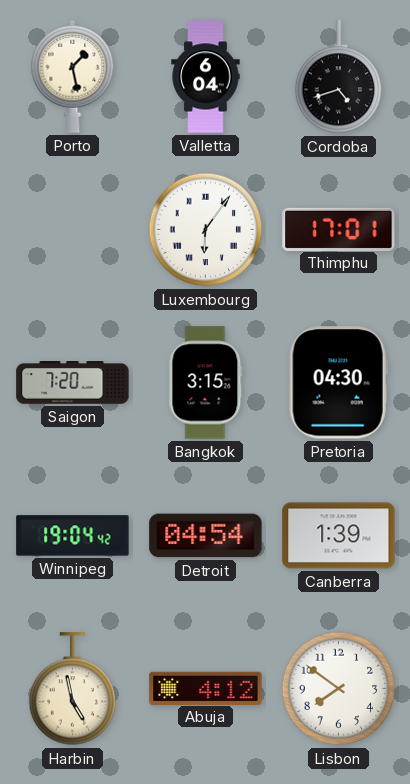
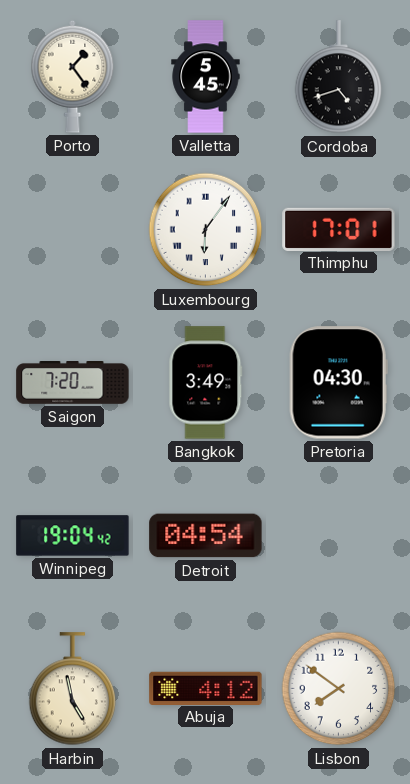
Porto: 1:28 -> 1:24
Valletta: 6:04 -> 5:45
Bangkok: 3:15 -> 3:49
Canberra: 1:39 -> none
